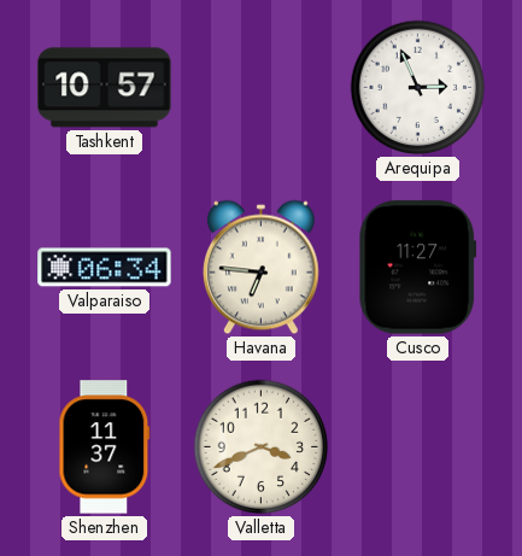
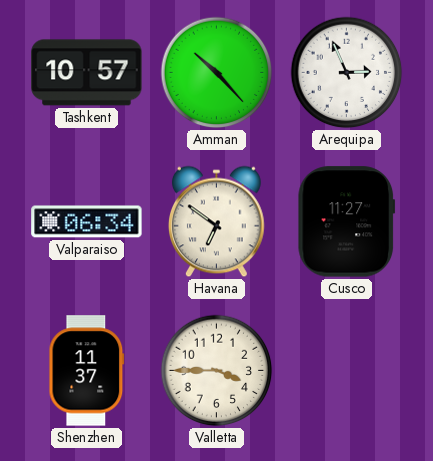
Amman: none -> 10:23
Havana: 6:46 -> 6:51
Valletta: 3:41 -> 3:45
